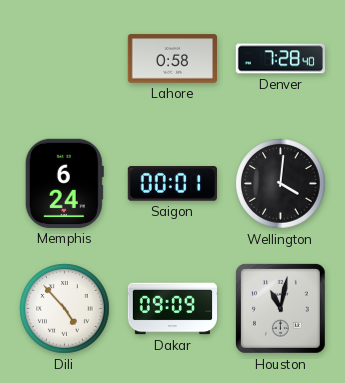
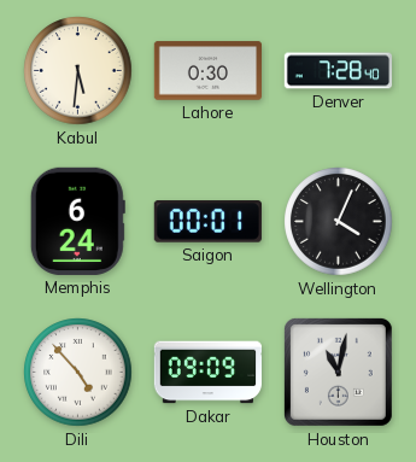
Kabul: none -> 5:31
Lahore: 0:58 -> 0:30
Wellington: 4:01 -> 4:04
